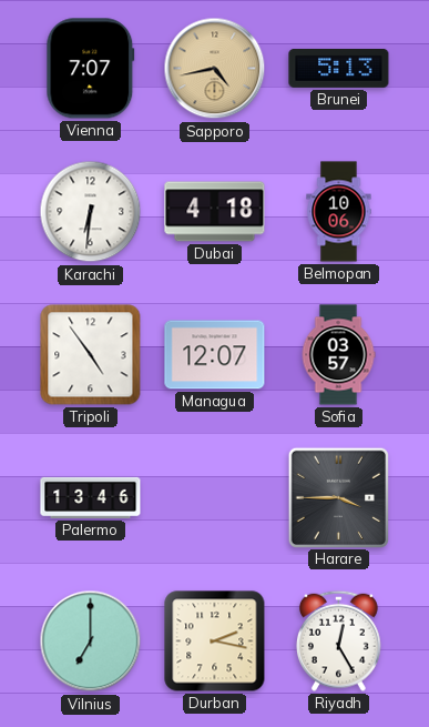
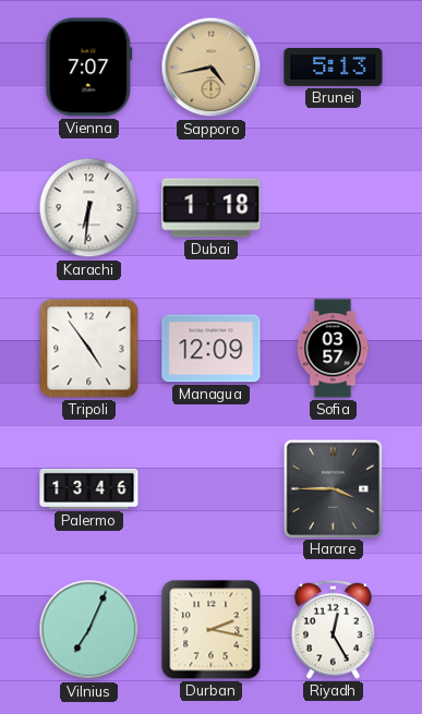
Dubai: 4:18 -> 1:18
Belmopan: 10:06 -> none
Managua: 12:07 -> 12:09
Vilnius: 7:00 -> 7:04
